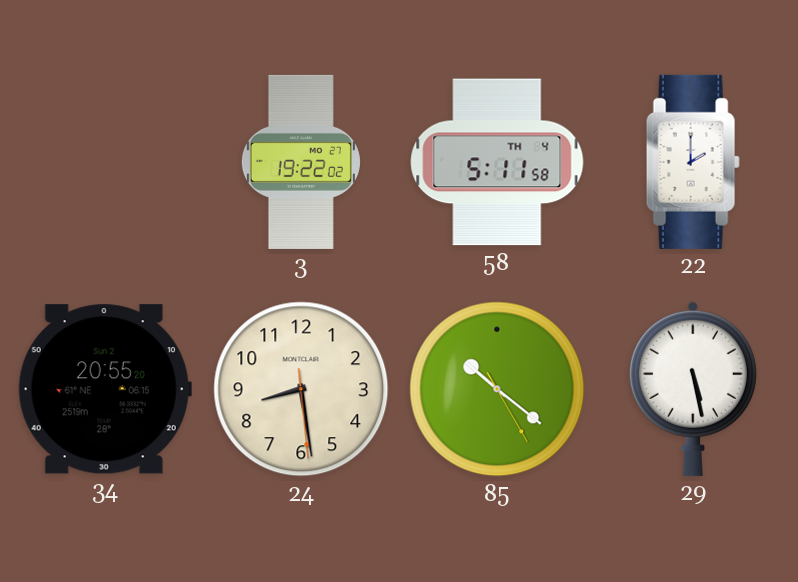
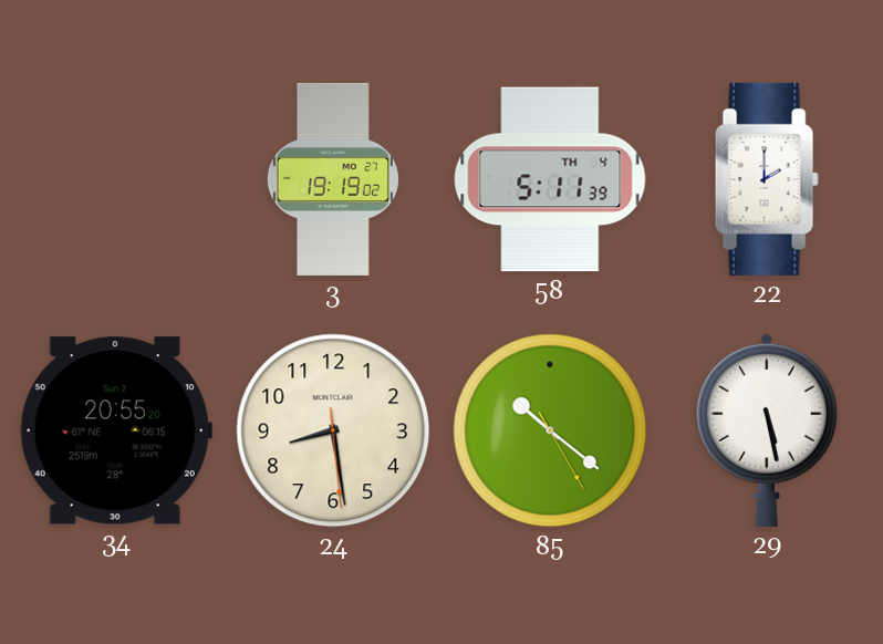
3: 19:22 -> 19:19
58: 5:11:58 -> 5:11:39
